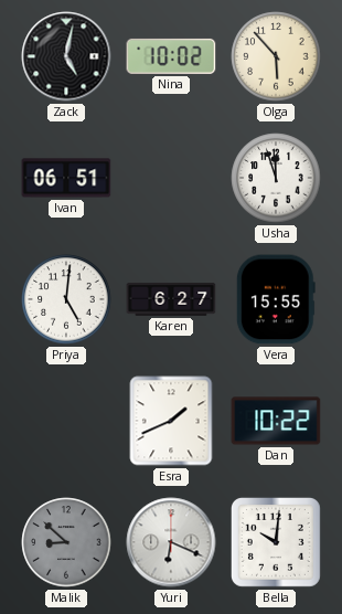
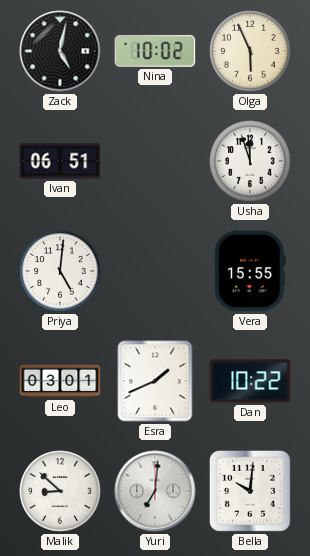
Olga: 5:53 -> 5:56
Karen: 6:27 -> none
Leo: none -> 03:01
Malik dial: grey -> white
Yuri: 6:19 -> 7:01
